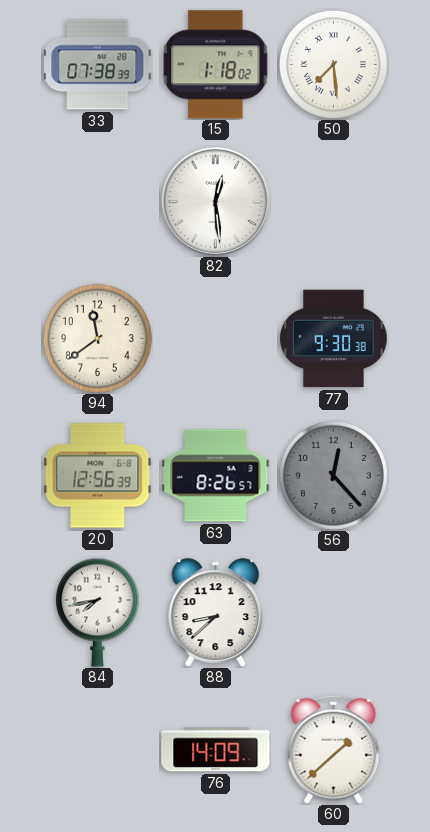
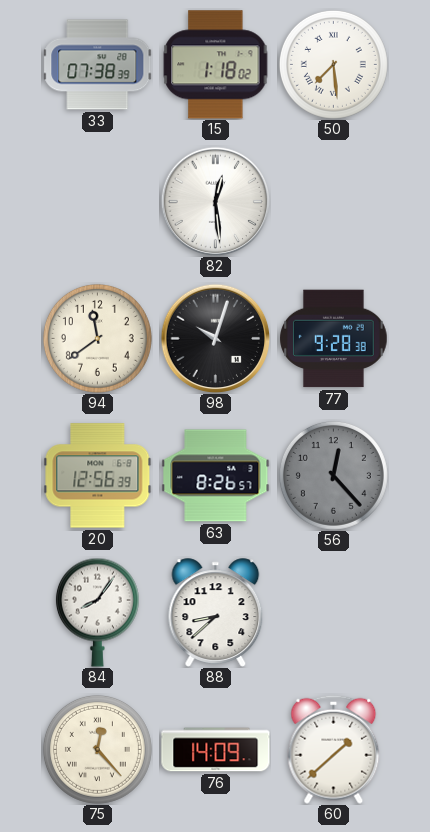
98: none -> 10:03
77: 9:30 -> 9:28
84: 7:43 -> 8:06
75: none -> 12:23
